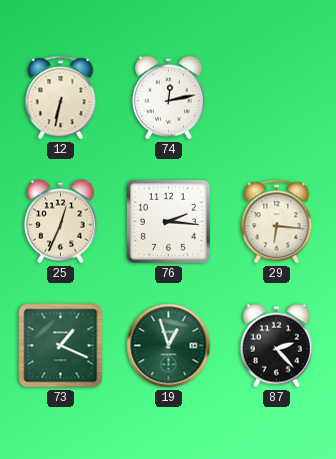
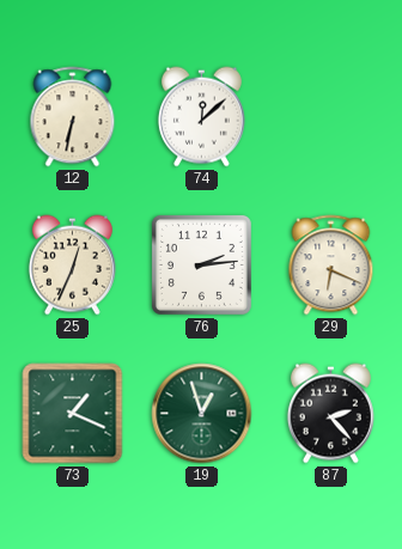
74: 12:13 -> 12:08
76: 2:16 -> 2:14
29: 6:16 -> 6:19
